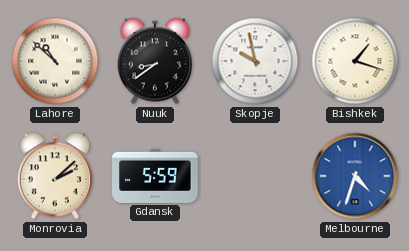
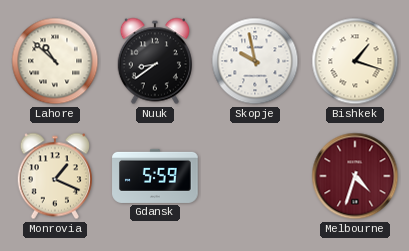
Monrovia: 2:08 -> 1:19
Melbourne dial: blue -> burgundy
